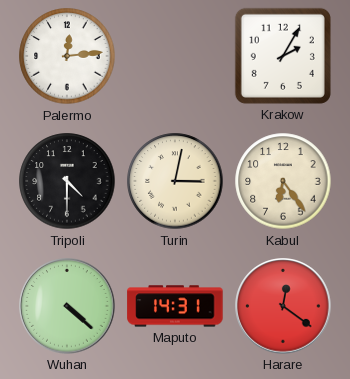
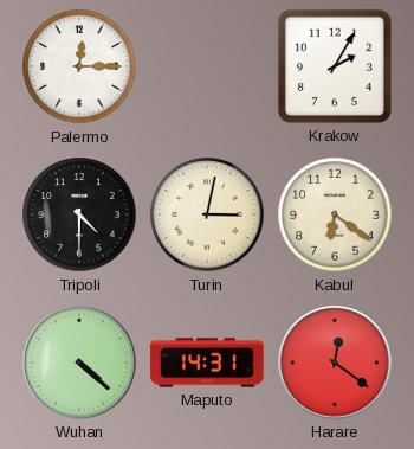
Palermo: 12:14 -> 12:15
Kabul: 6:24 -> 6:21
